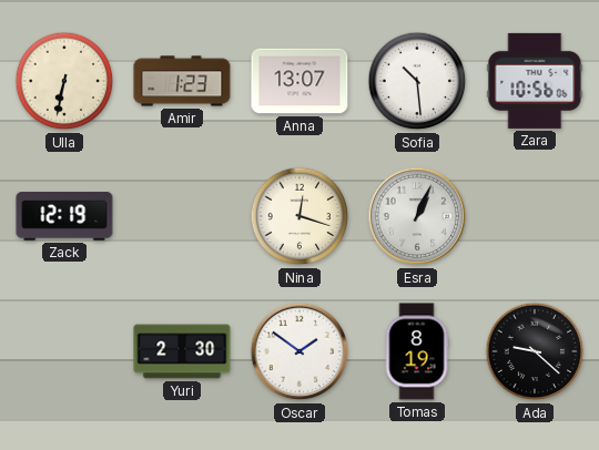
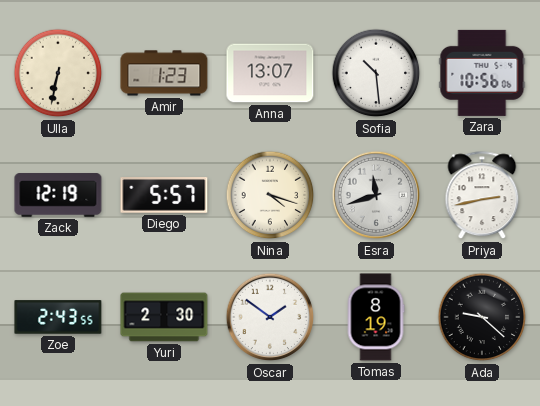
Diego: none -> 5:57
Nina: 12:18 -> 4:18
Esra: 1:04 -> 11:42
Priya: none -> 2:43
Zoe: none -> 2:43
